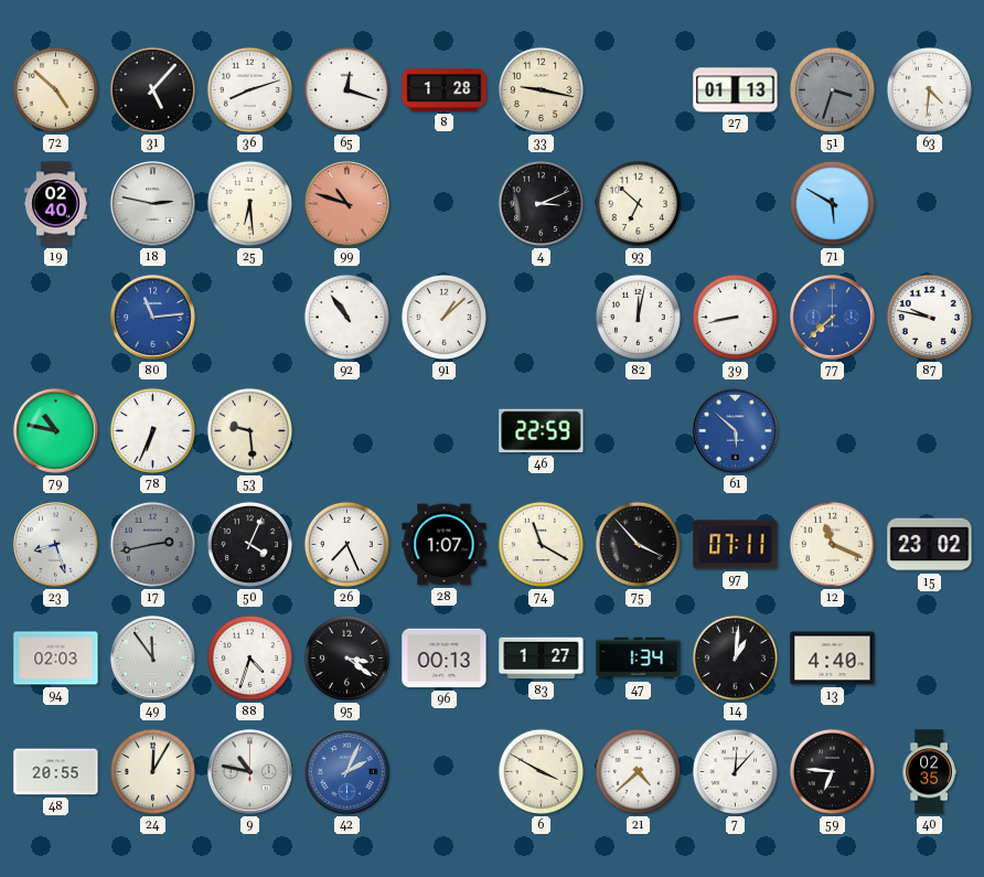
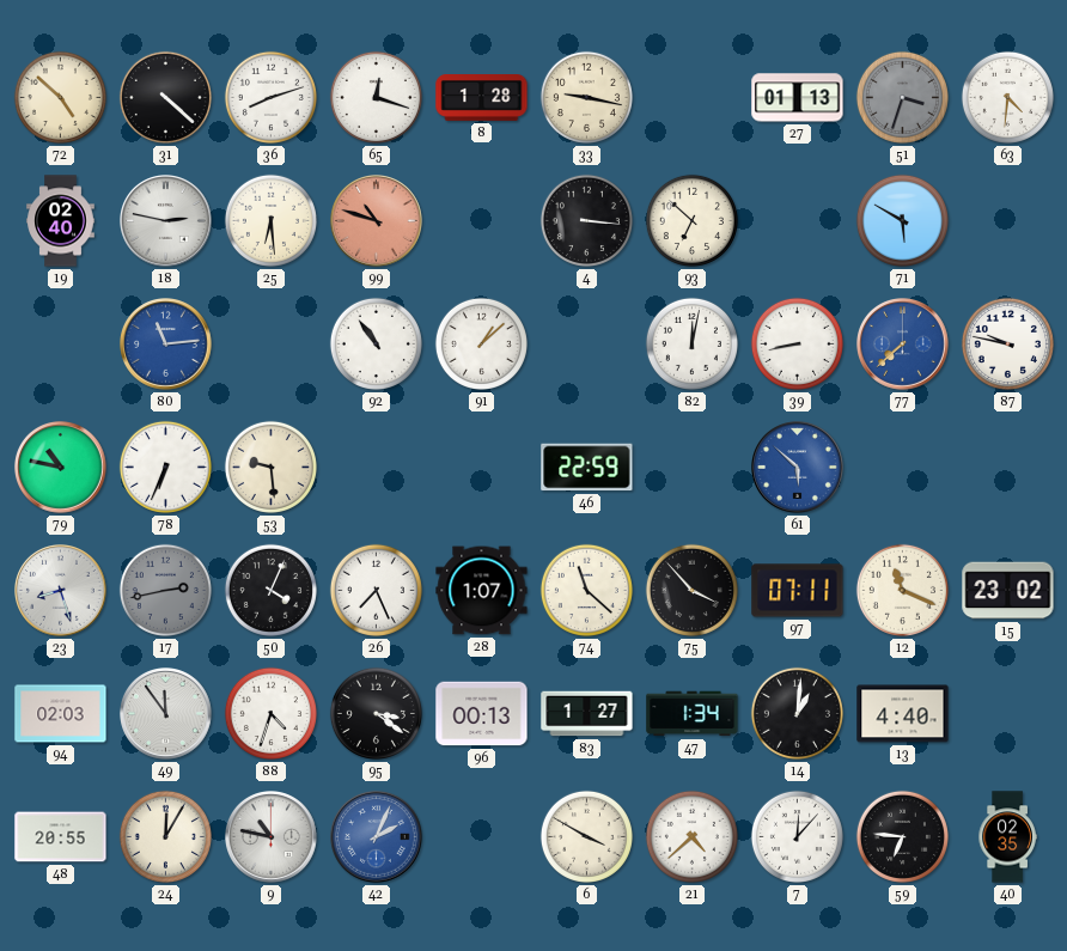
31: 5:07 -> 4:22
4: 3:11 -> 3:16
74: 11:20 -> 11:22
